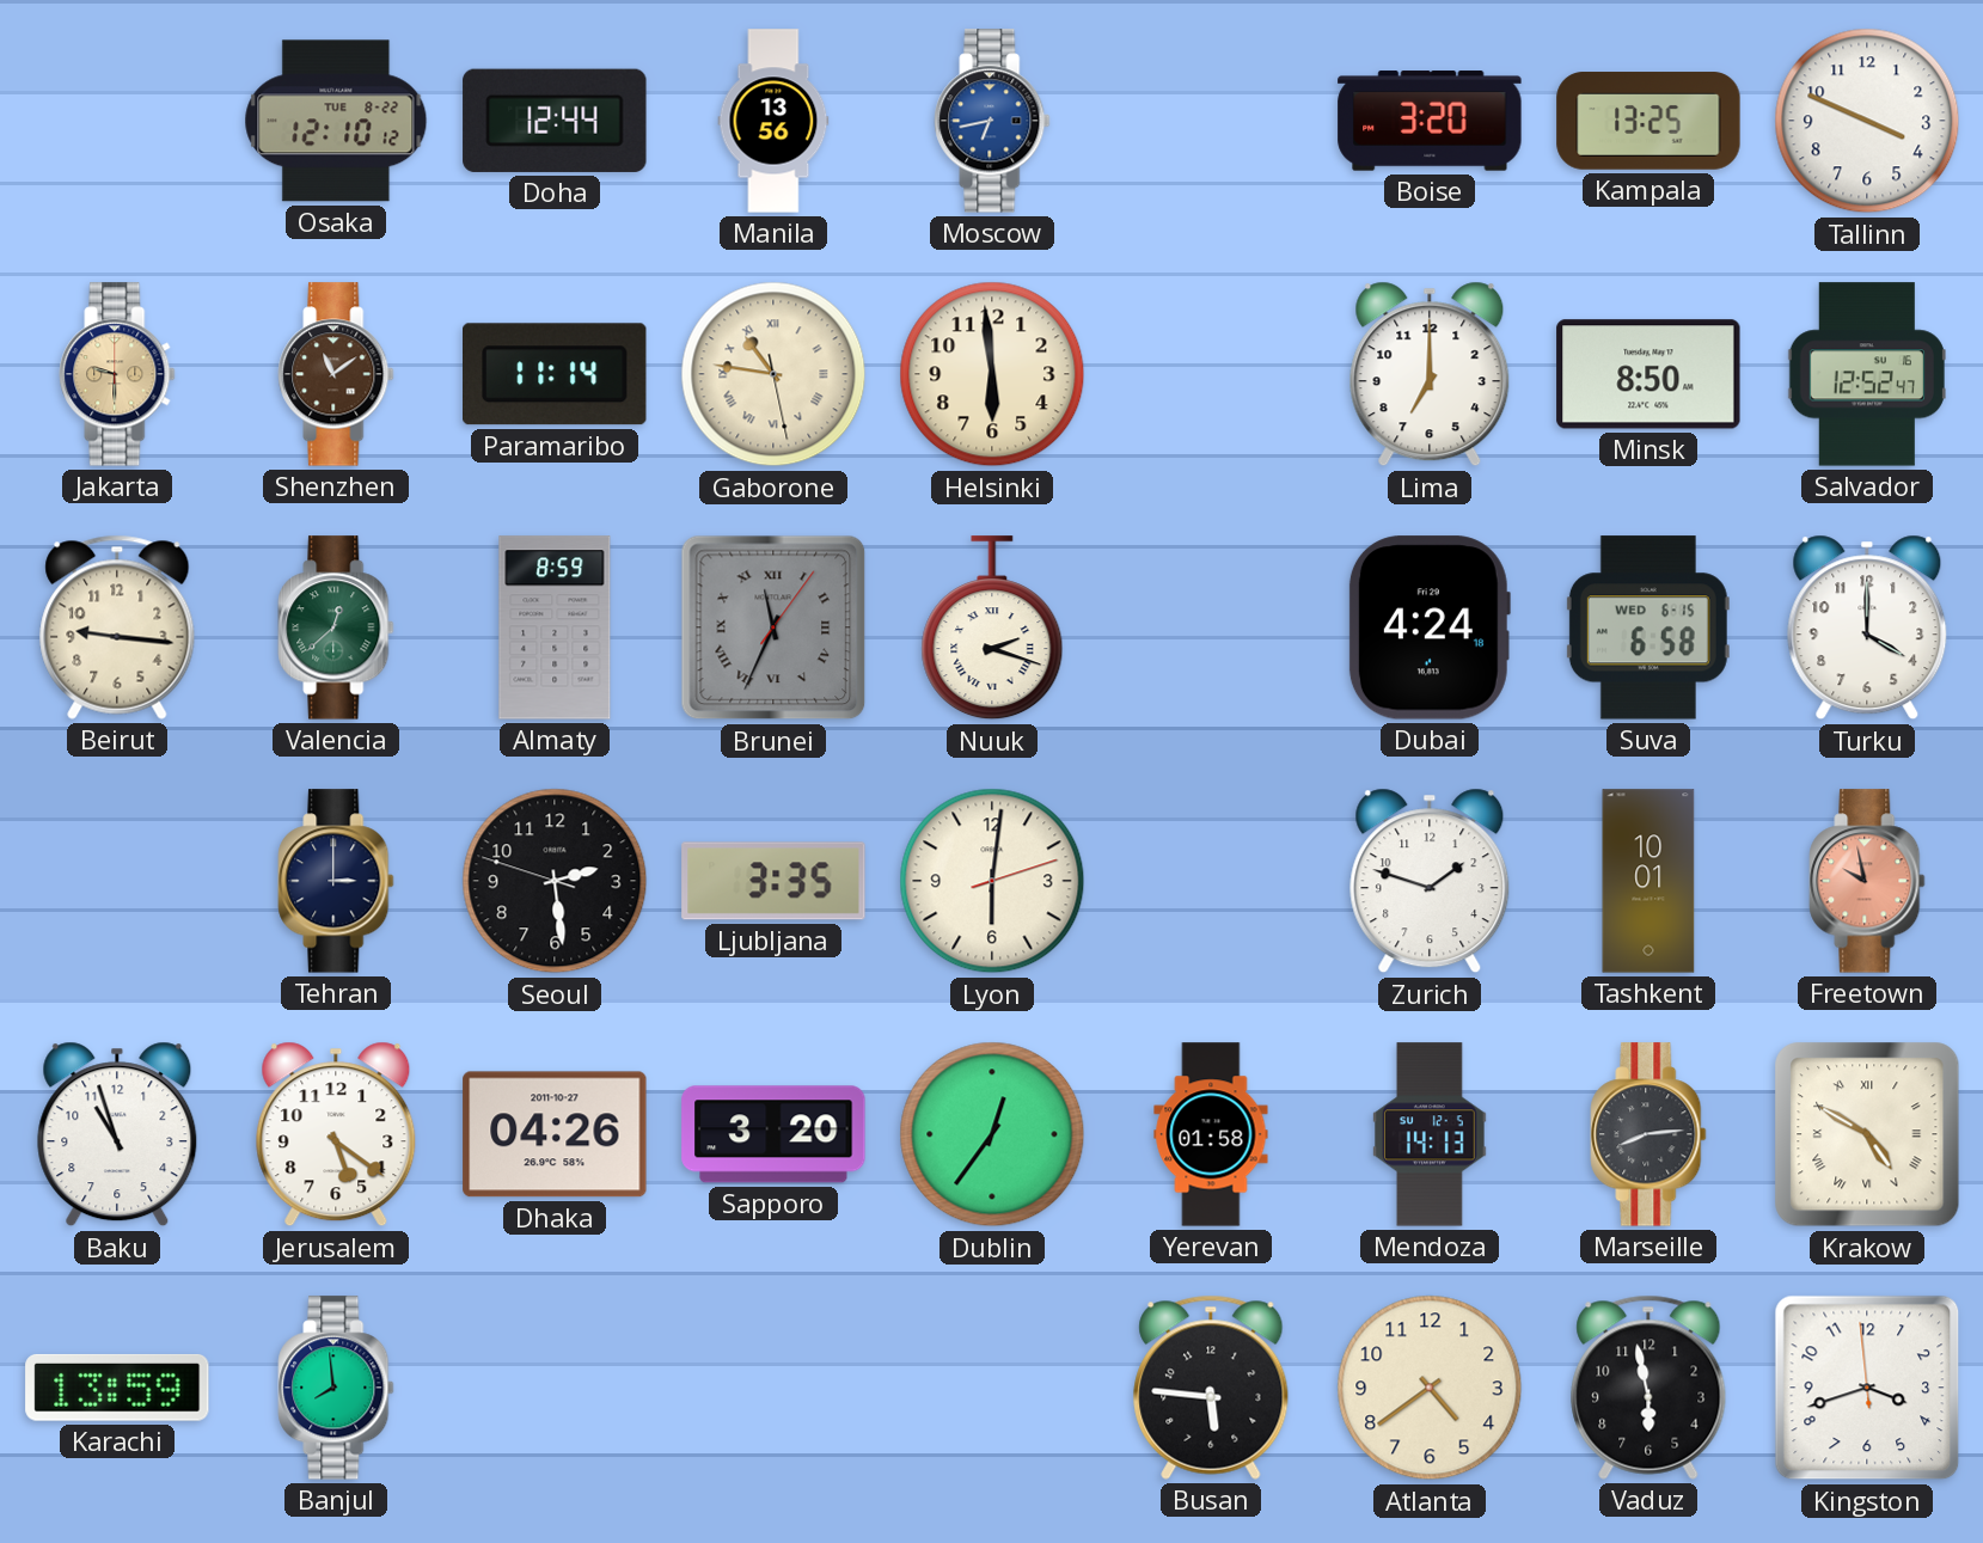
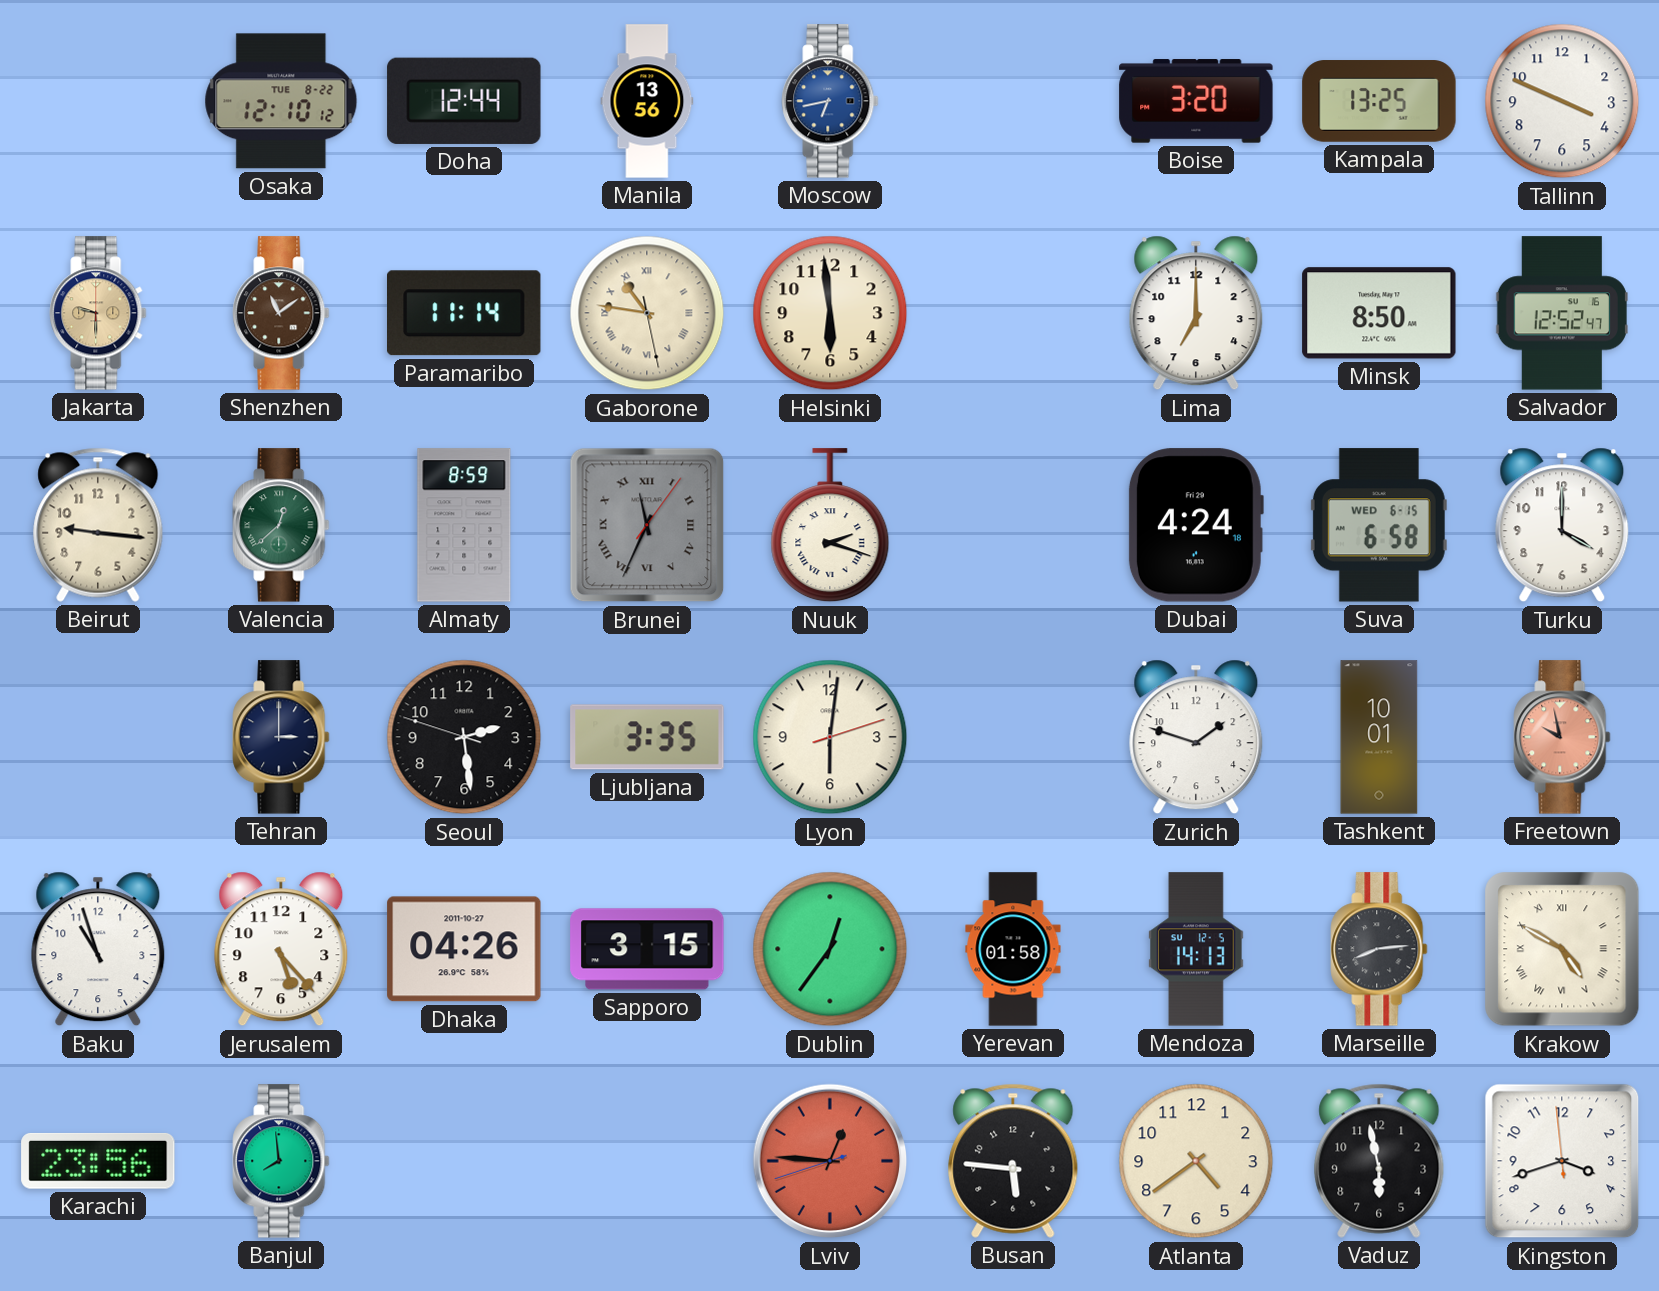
Jerusalem: 5:21 -> 5:23
Sapporo: 3:20 -> 3:15
Karachi: 13:59 -> 23:56
Lviv: none -> 12:45
